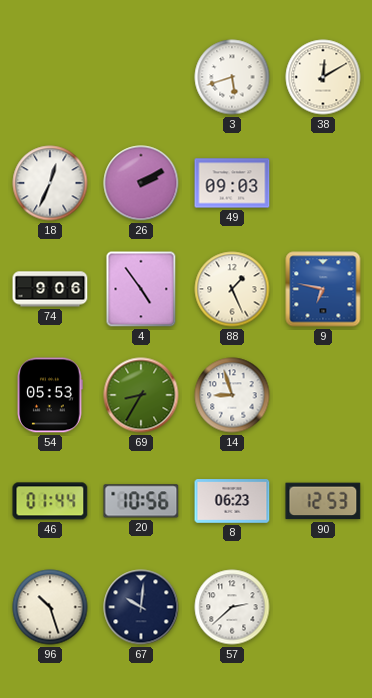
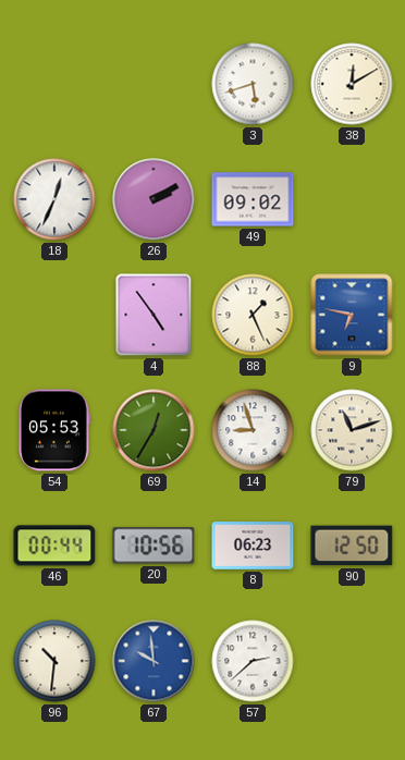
49: 09:03 -> 09:02
74: 9:06 -> none
69: 8:35 -> 12:35
79: none -> 11:12
46: 01:44 -> 00:44
90: 12:53 -> 12:50
96: 10:27 -> 10:31
67: 10:01 -> 9:59
67 dial: navy -> blue
